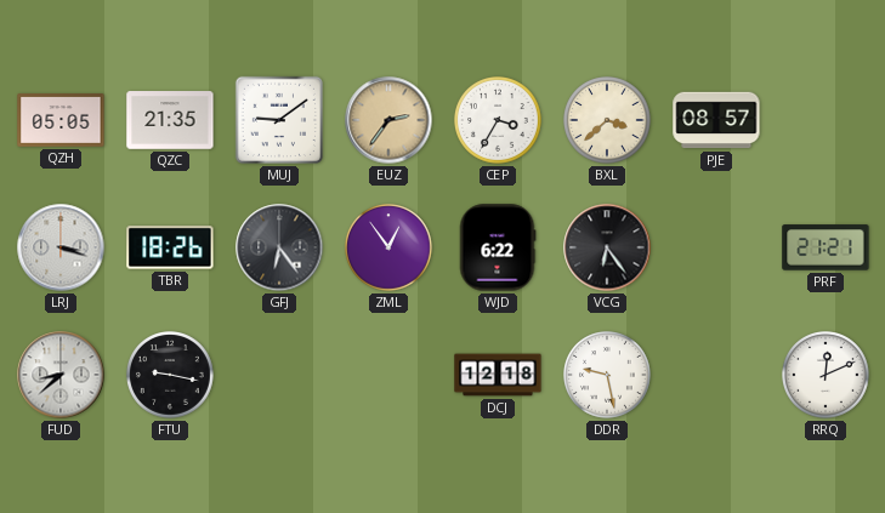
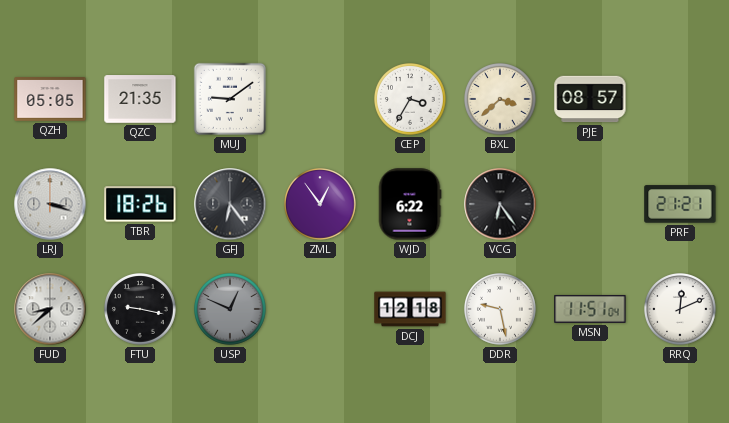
EUZ: 2:36 -> none
USP: none -> 12:49
MSN: none -> 11:51
